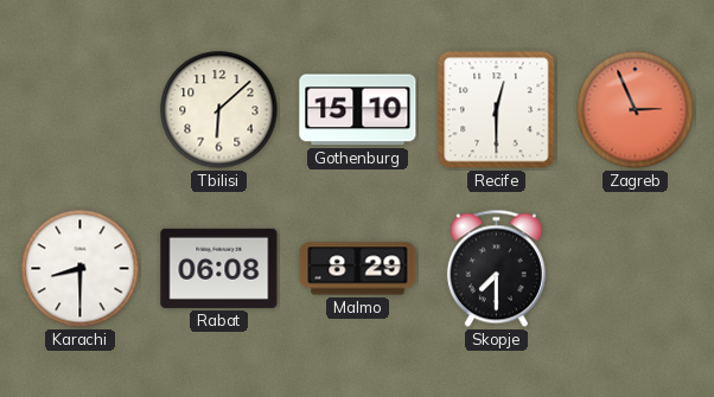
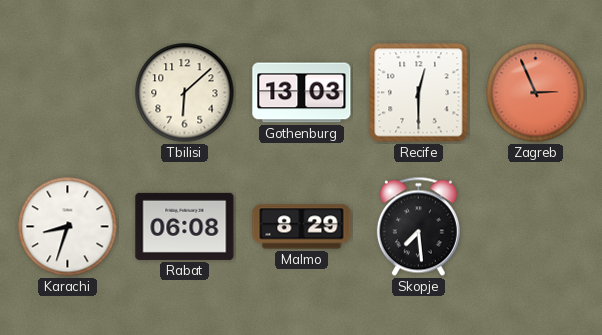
Gothenburg: 15:10 -> 13:03
Karachi: 8:30 -> 8:33
Skopje: 7:30 -> 7:29
